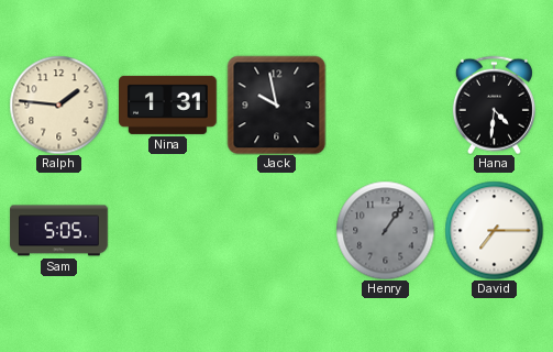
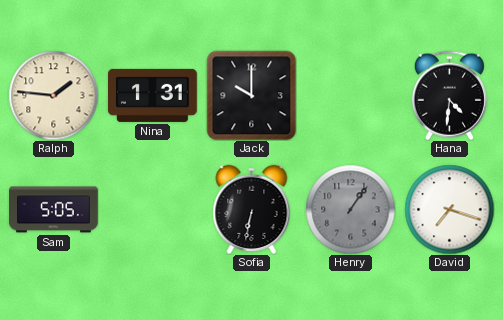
Jack: 9:58 -> 10:00
Sofia: none -> 6:32
David: 7:15 -> 7:18
